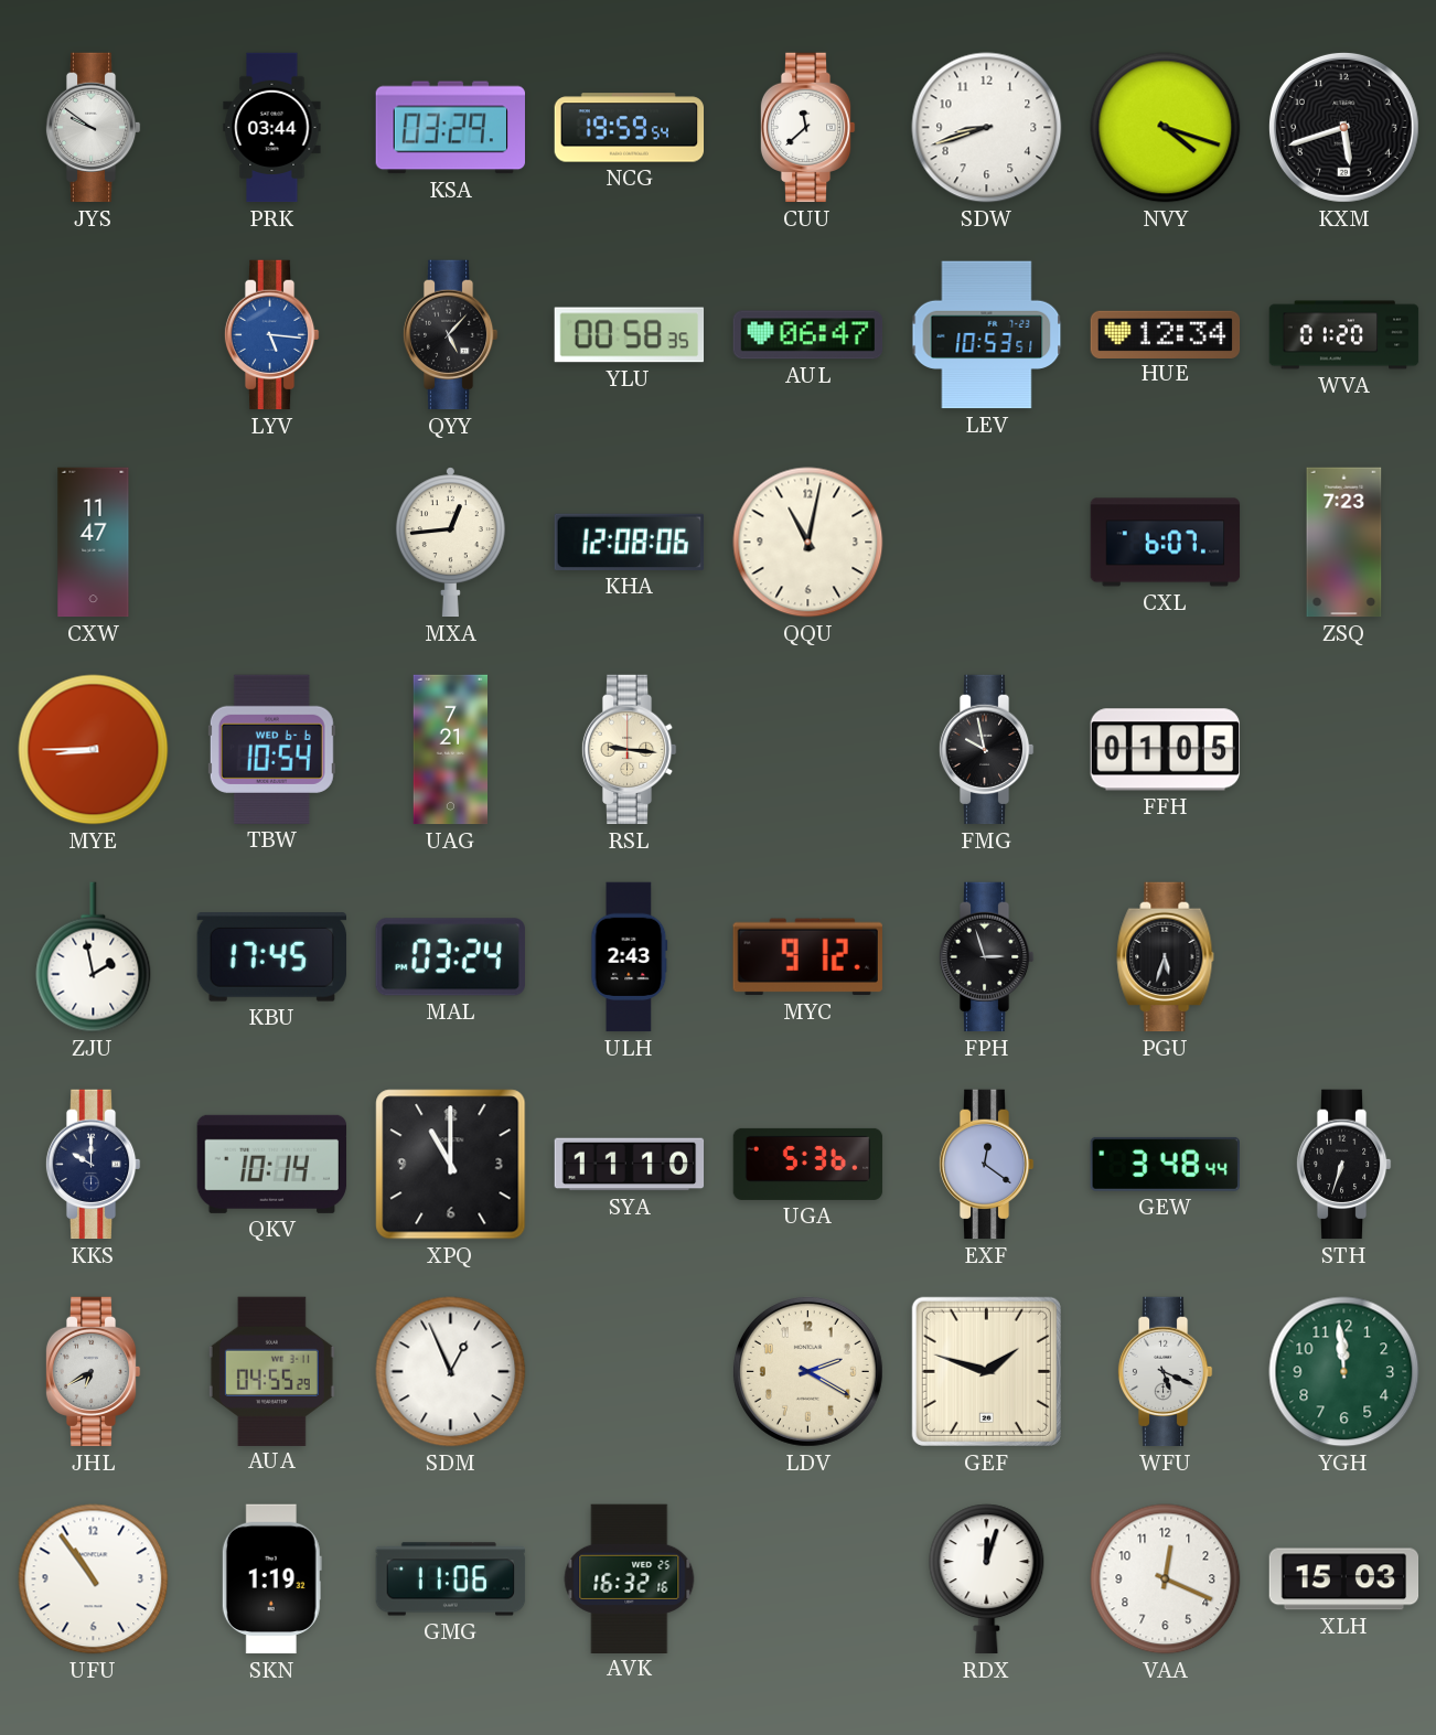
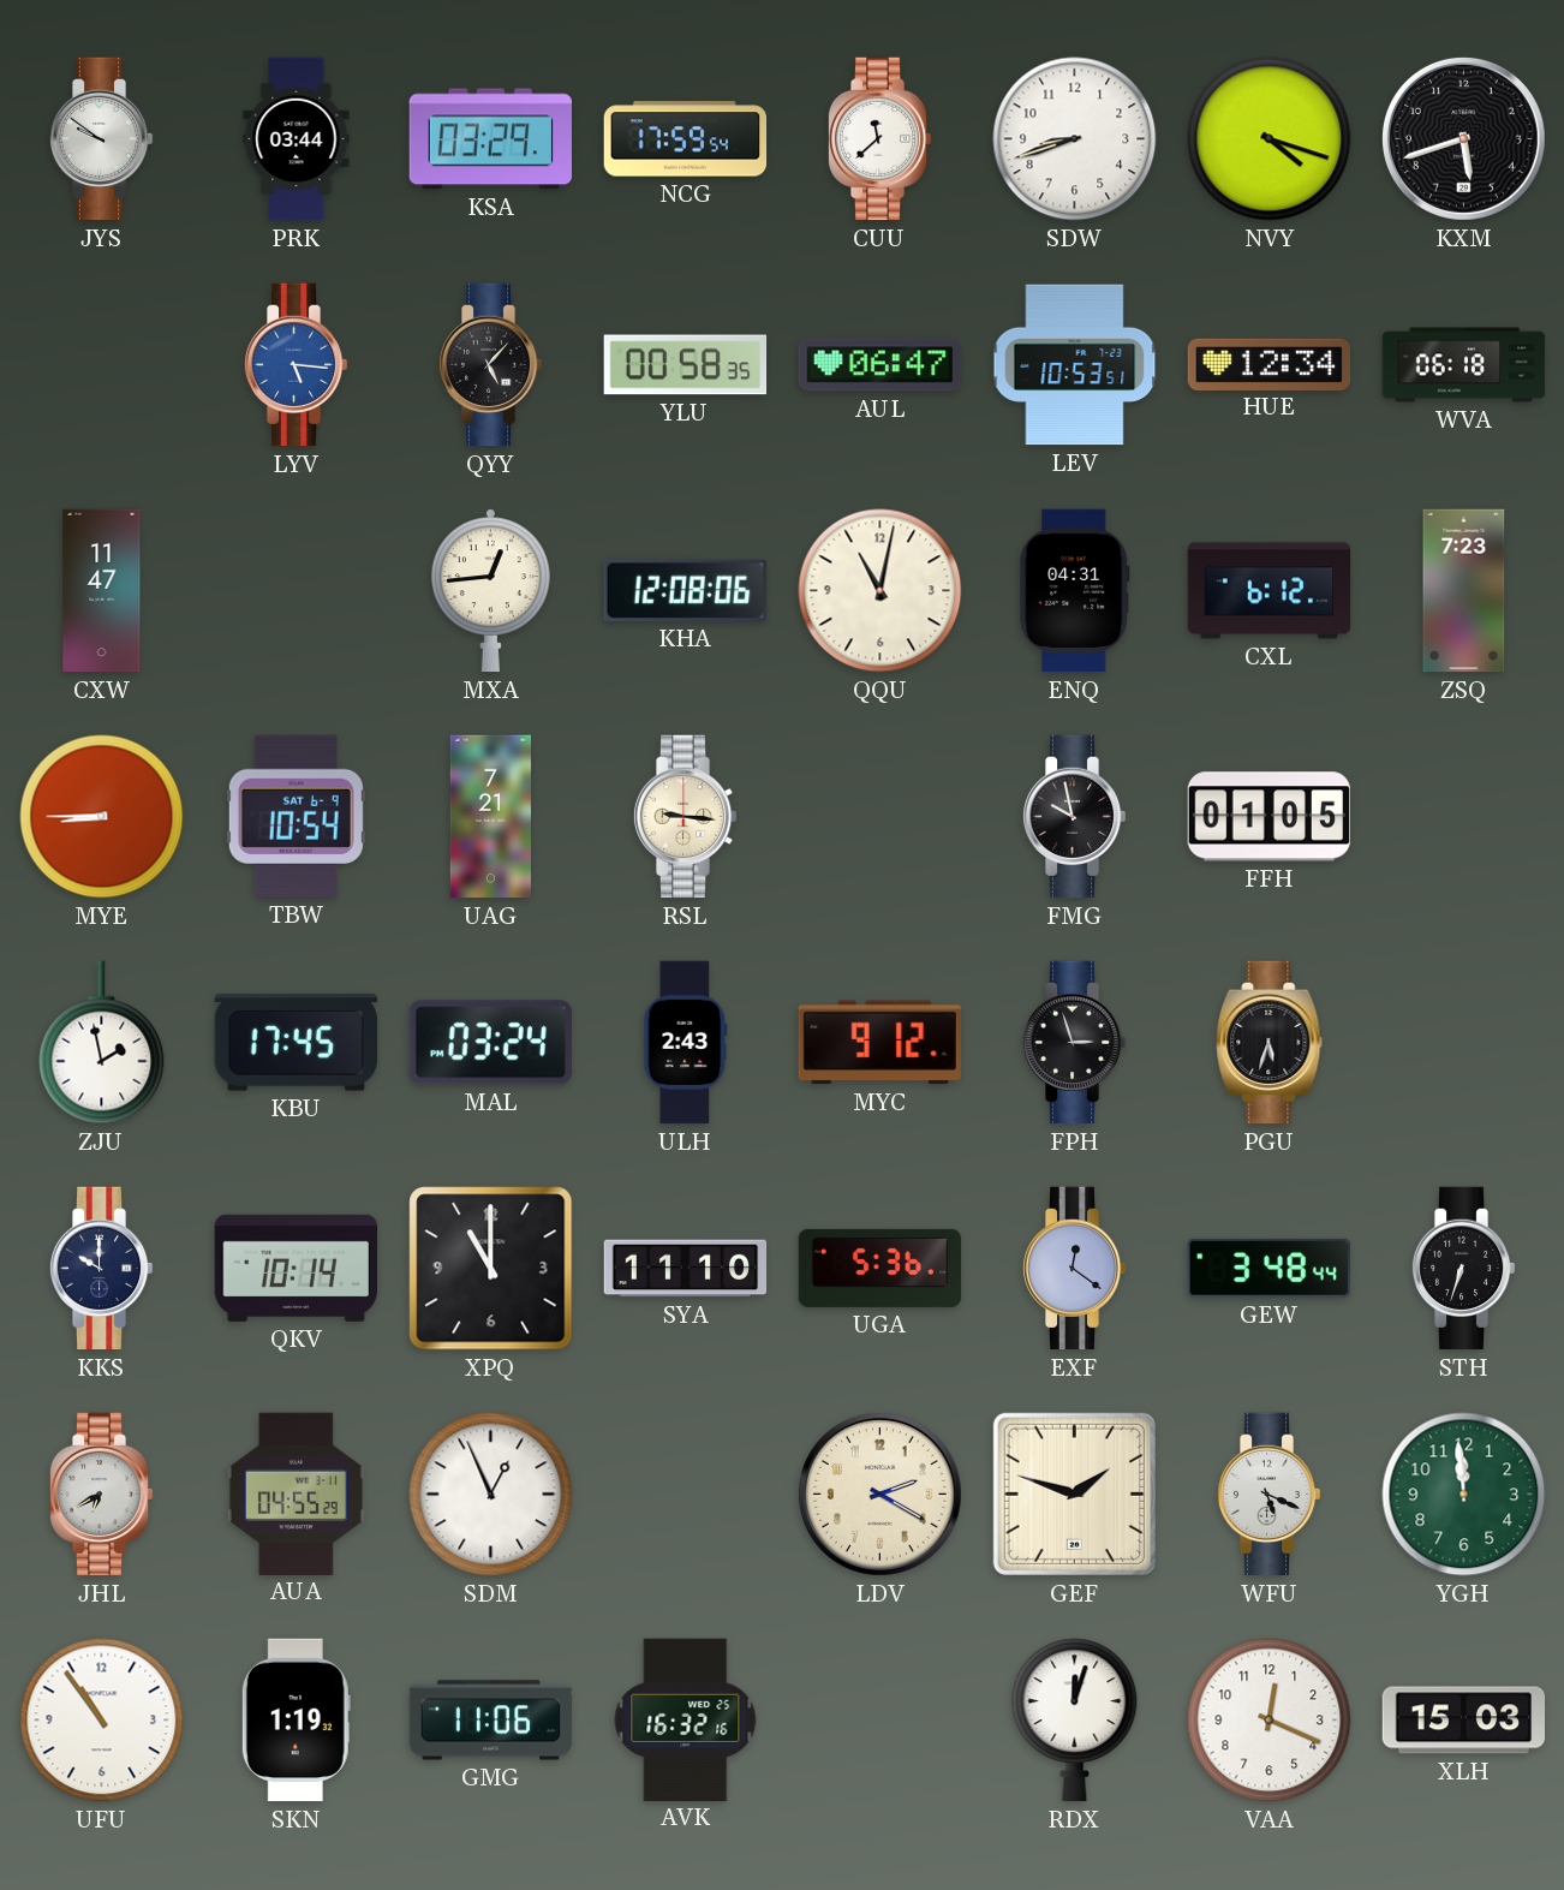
NCG: 19:59 -> 17:59
WVA: 01:20 -> 06:18
ENQ: none -> 04:31
CXL: 6:07 -> 6:12
TBW date: WED 6-6 -> SAT 6-9
